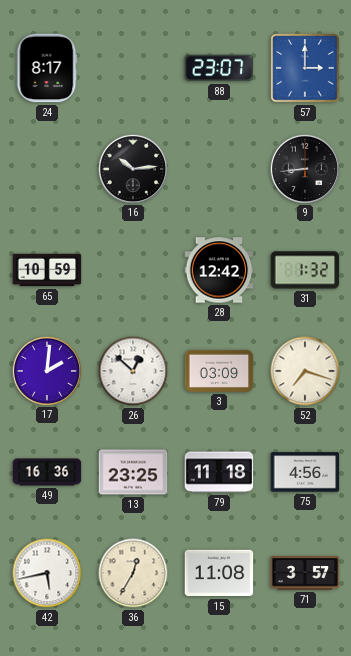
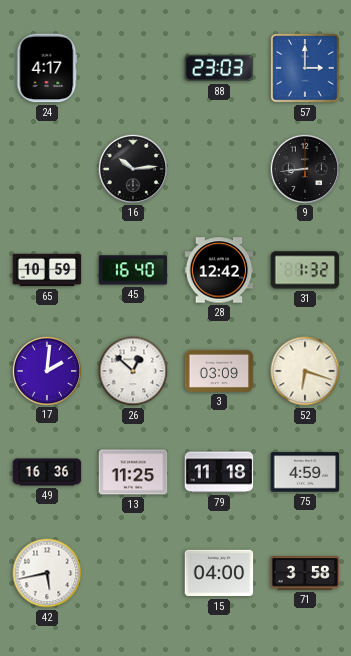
24: 8:17 -> 4:17
88: 23:07 -> 23:03
45: none -> 16:40
52: 7:18 -> 6:18
13: 23:25 -> 11:25
75: 4:56 -> 4:59
36: 12:35 -> none
15: 11:08 -> 04:00
71: 3:57 -> 3:58
